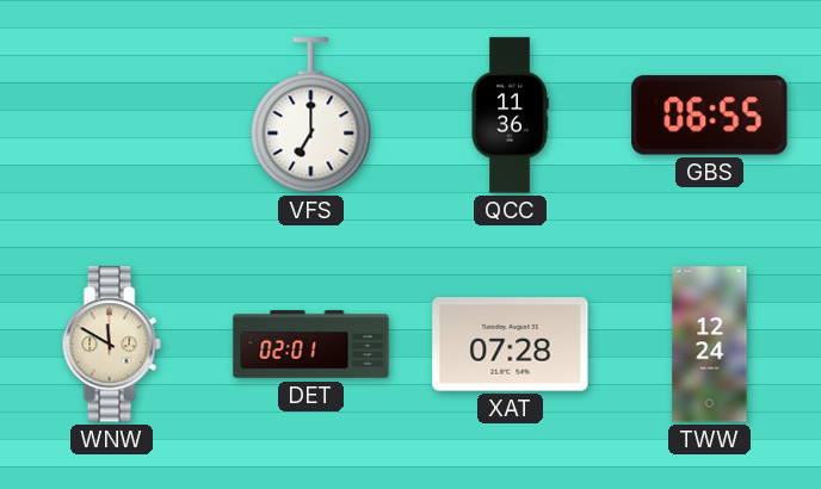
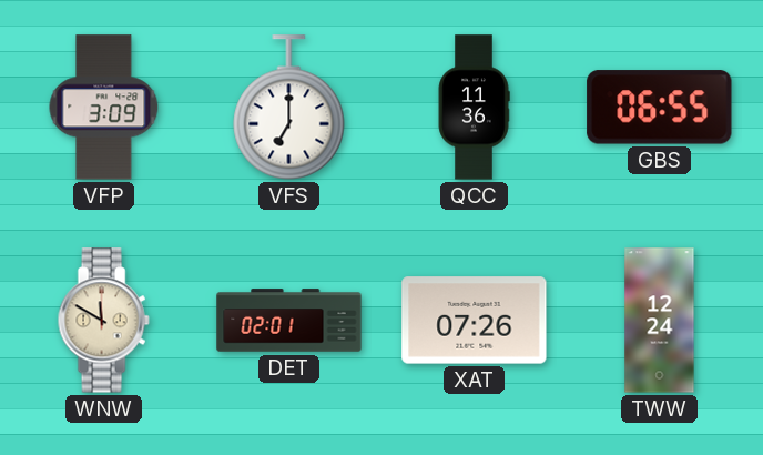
VFP: none -> 3:09
XAT: 07:28 -> 07:26
